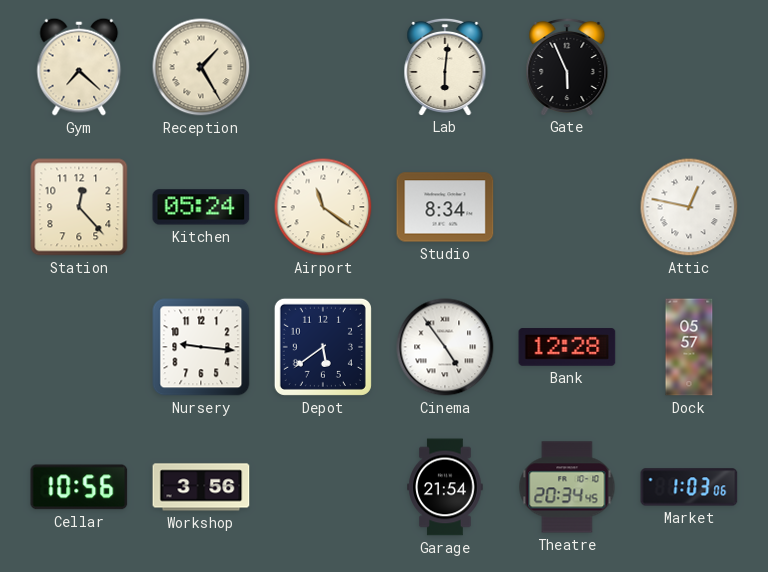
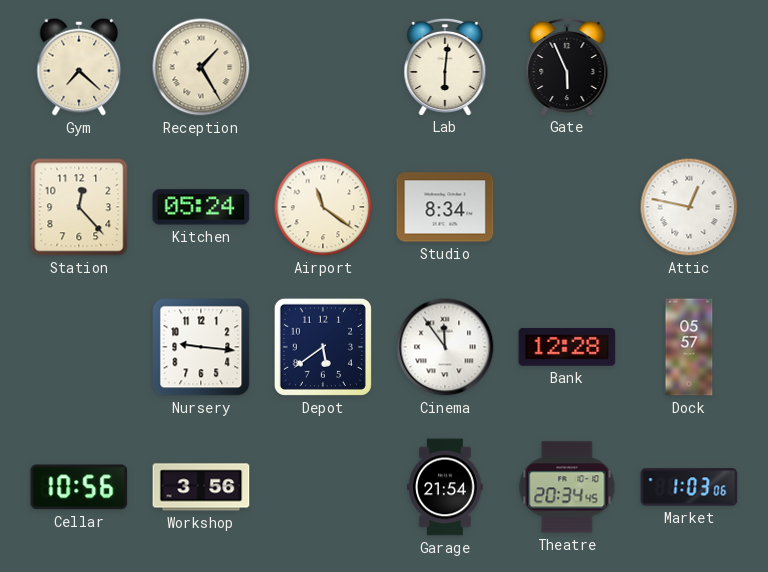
Cinema: 4:54 -> 11:54
